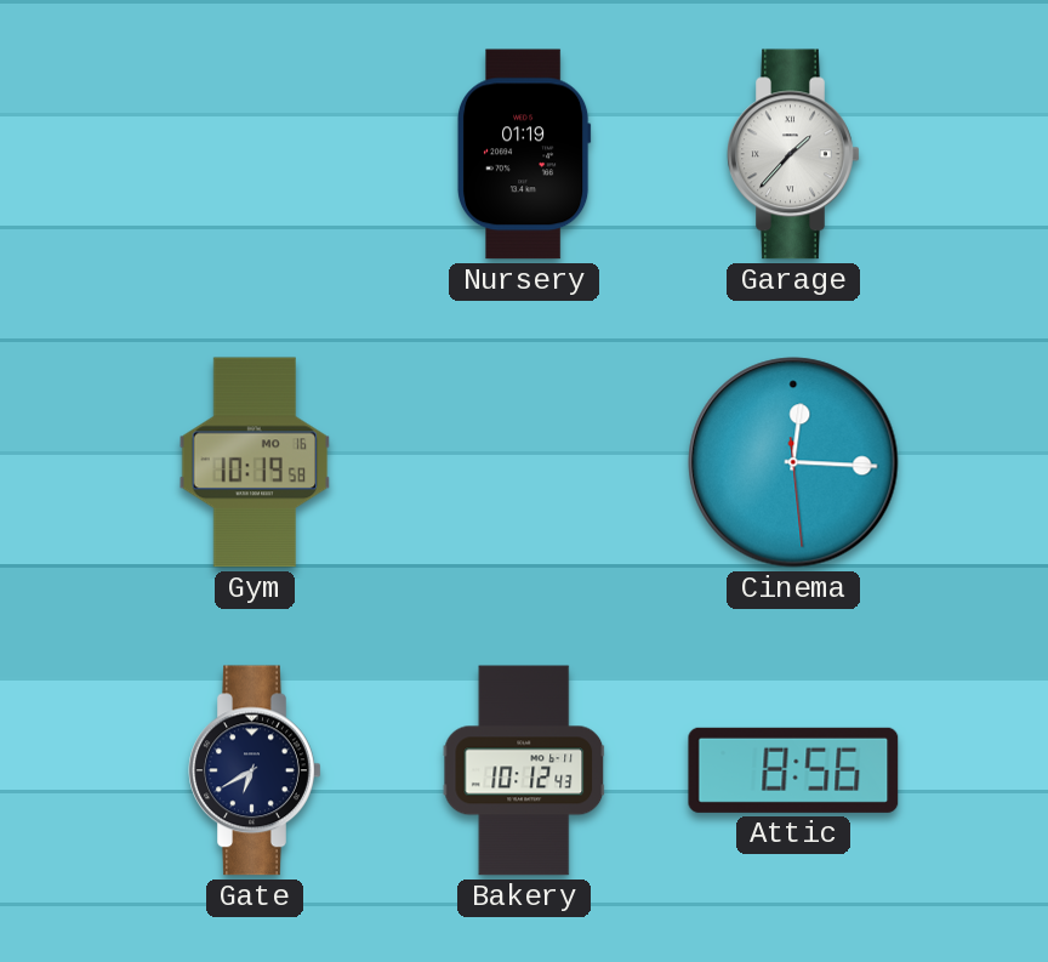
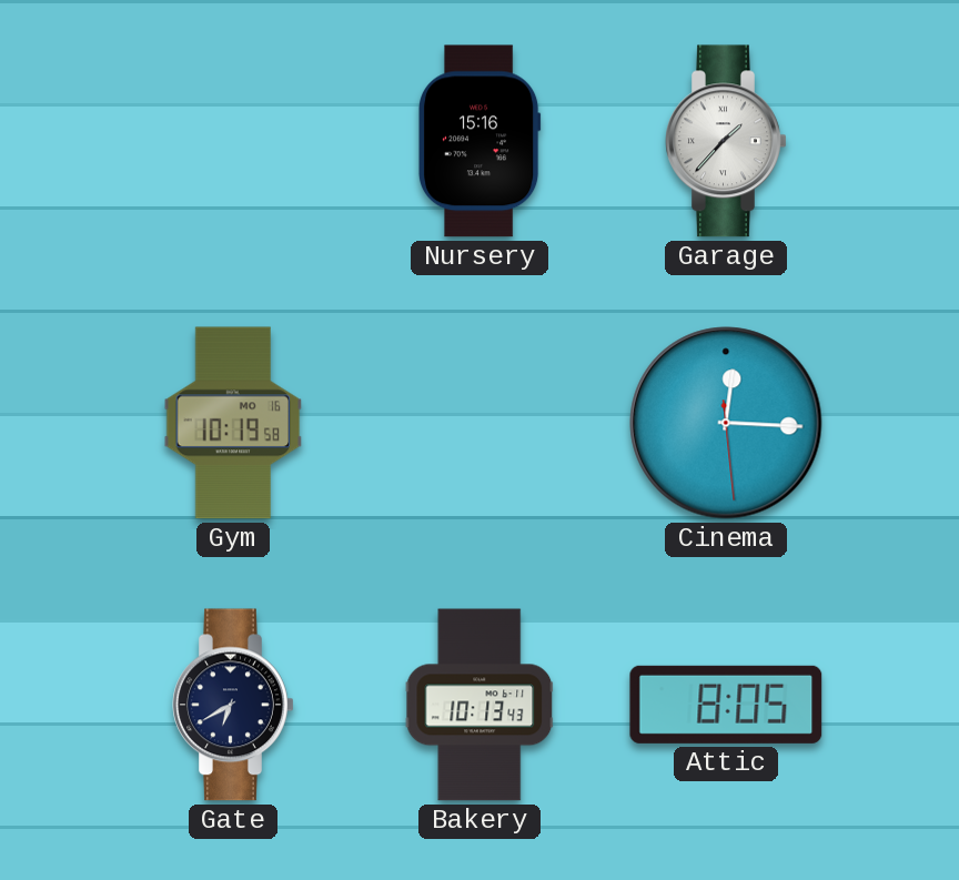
Nursery: 01:19 -> 15:16
Bakery: 10:12 -> 10:13
Attic: 8:56 -> 8:05
